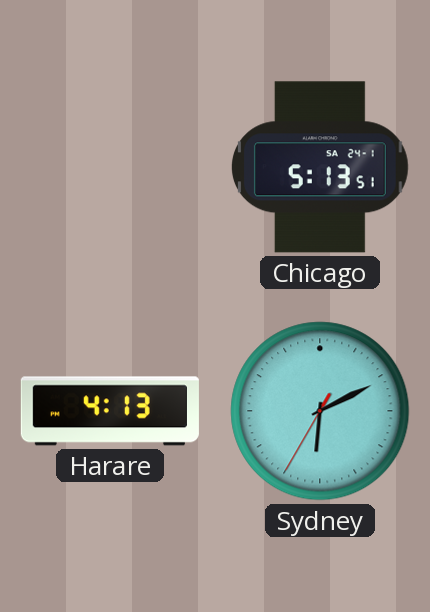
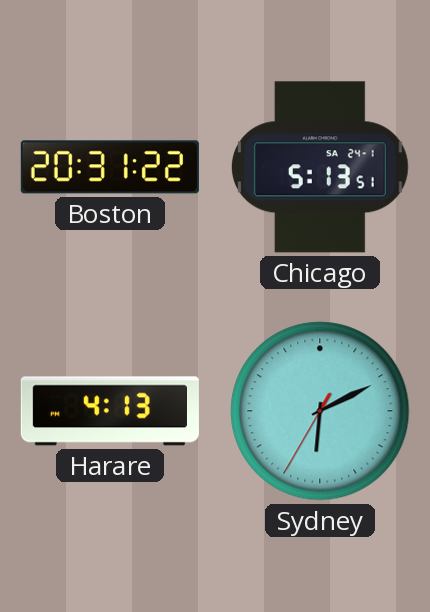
Boston: none -> 20:31
